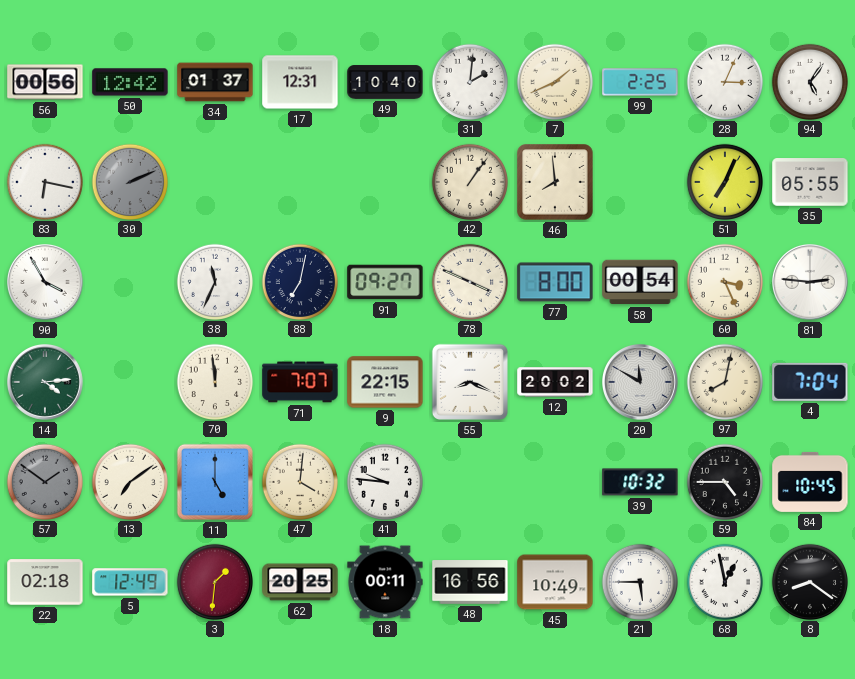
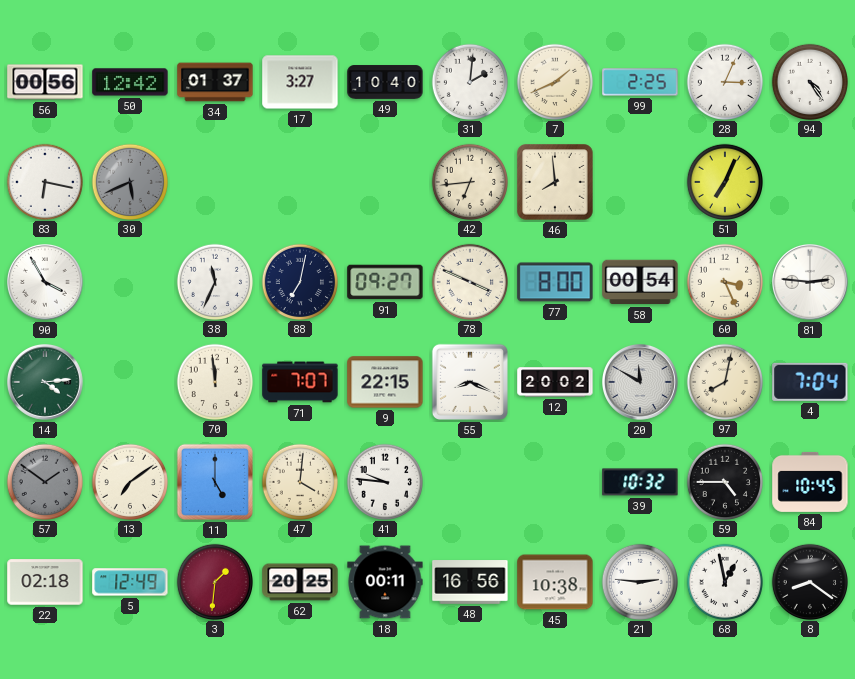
17: 12:31 -> 3:27
94: 5:06 -> 4:24
30: 2:11 -> 5:41
42: 1:06 -> 6:44
35: 05:55 -> none
45: 10:49 -> 10:38
21: 5:45 -> 2:46
